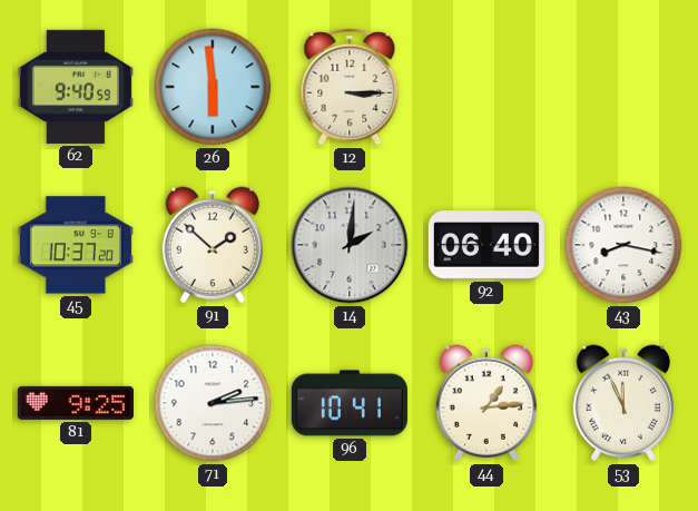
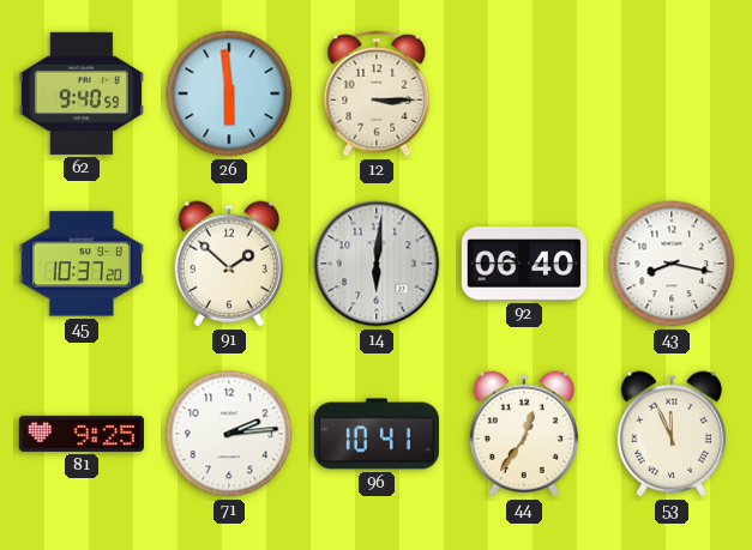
14: 2:01 -> 6:01
44: 1:14 -> 12:36
